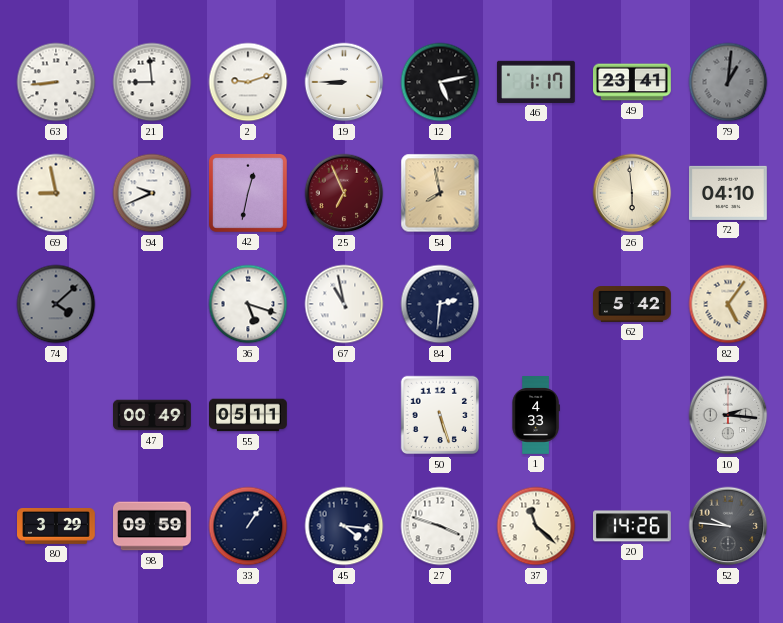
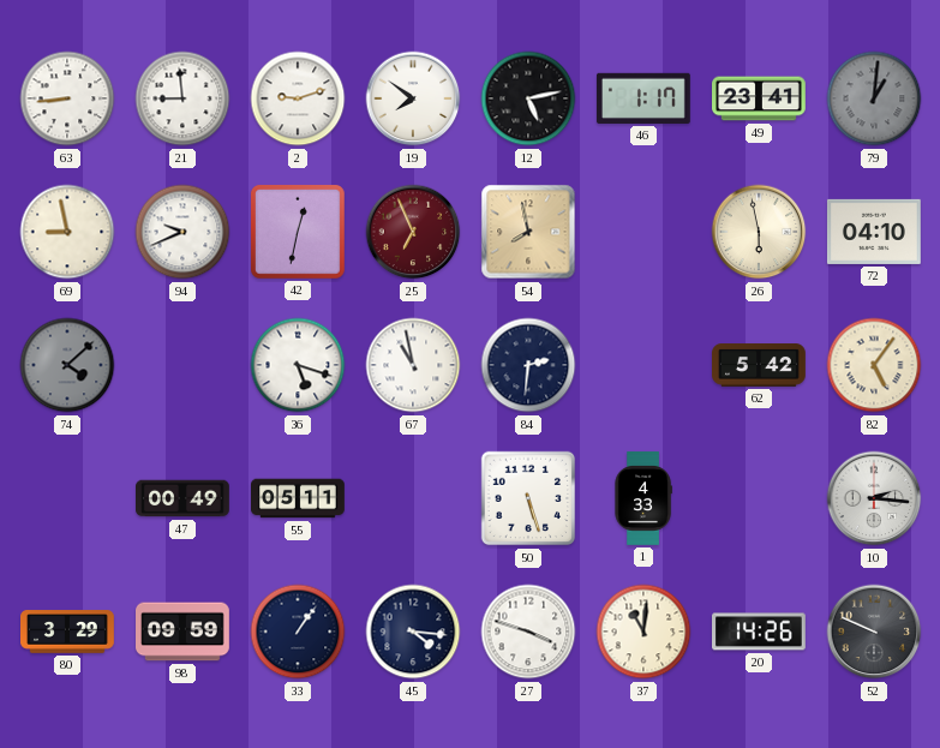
19: 8:45 -> 7:51
26: 5:59 -> 5:58
37: 11:22 -> 11:01
52: 9:46 -> 9:49
